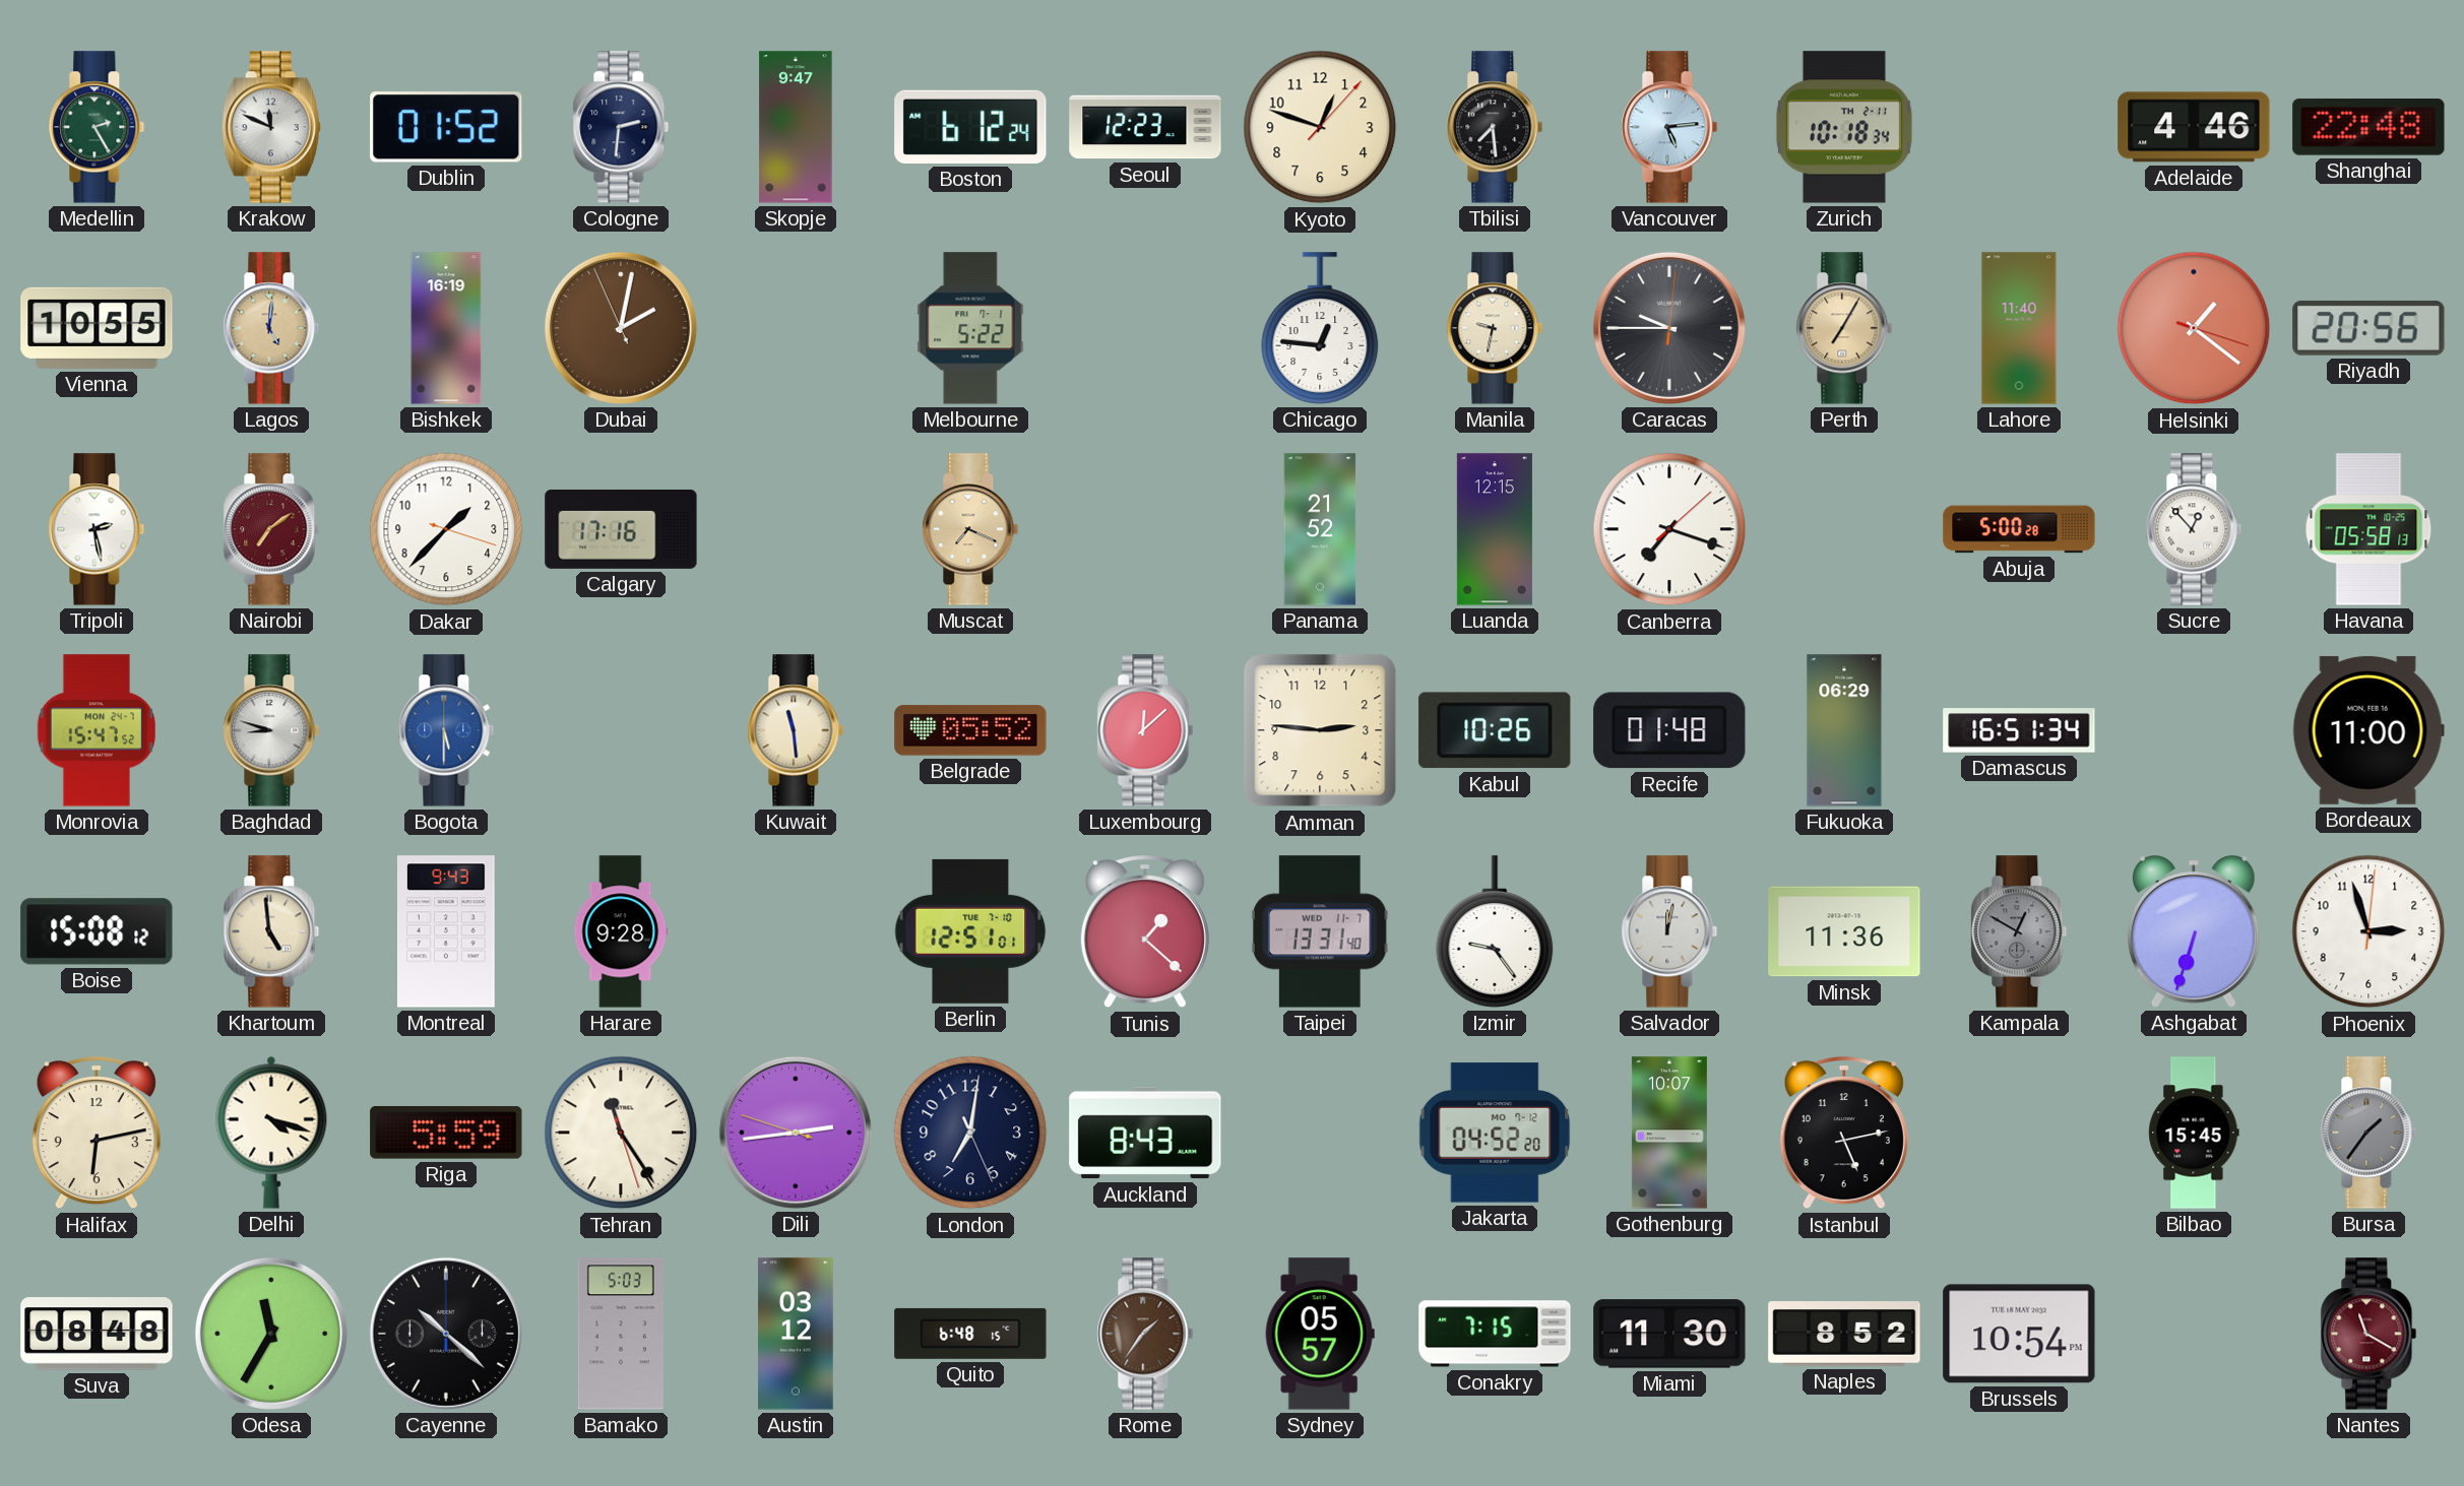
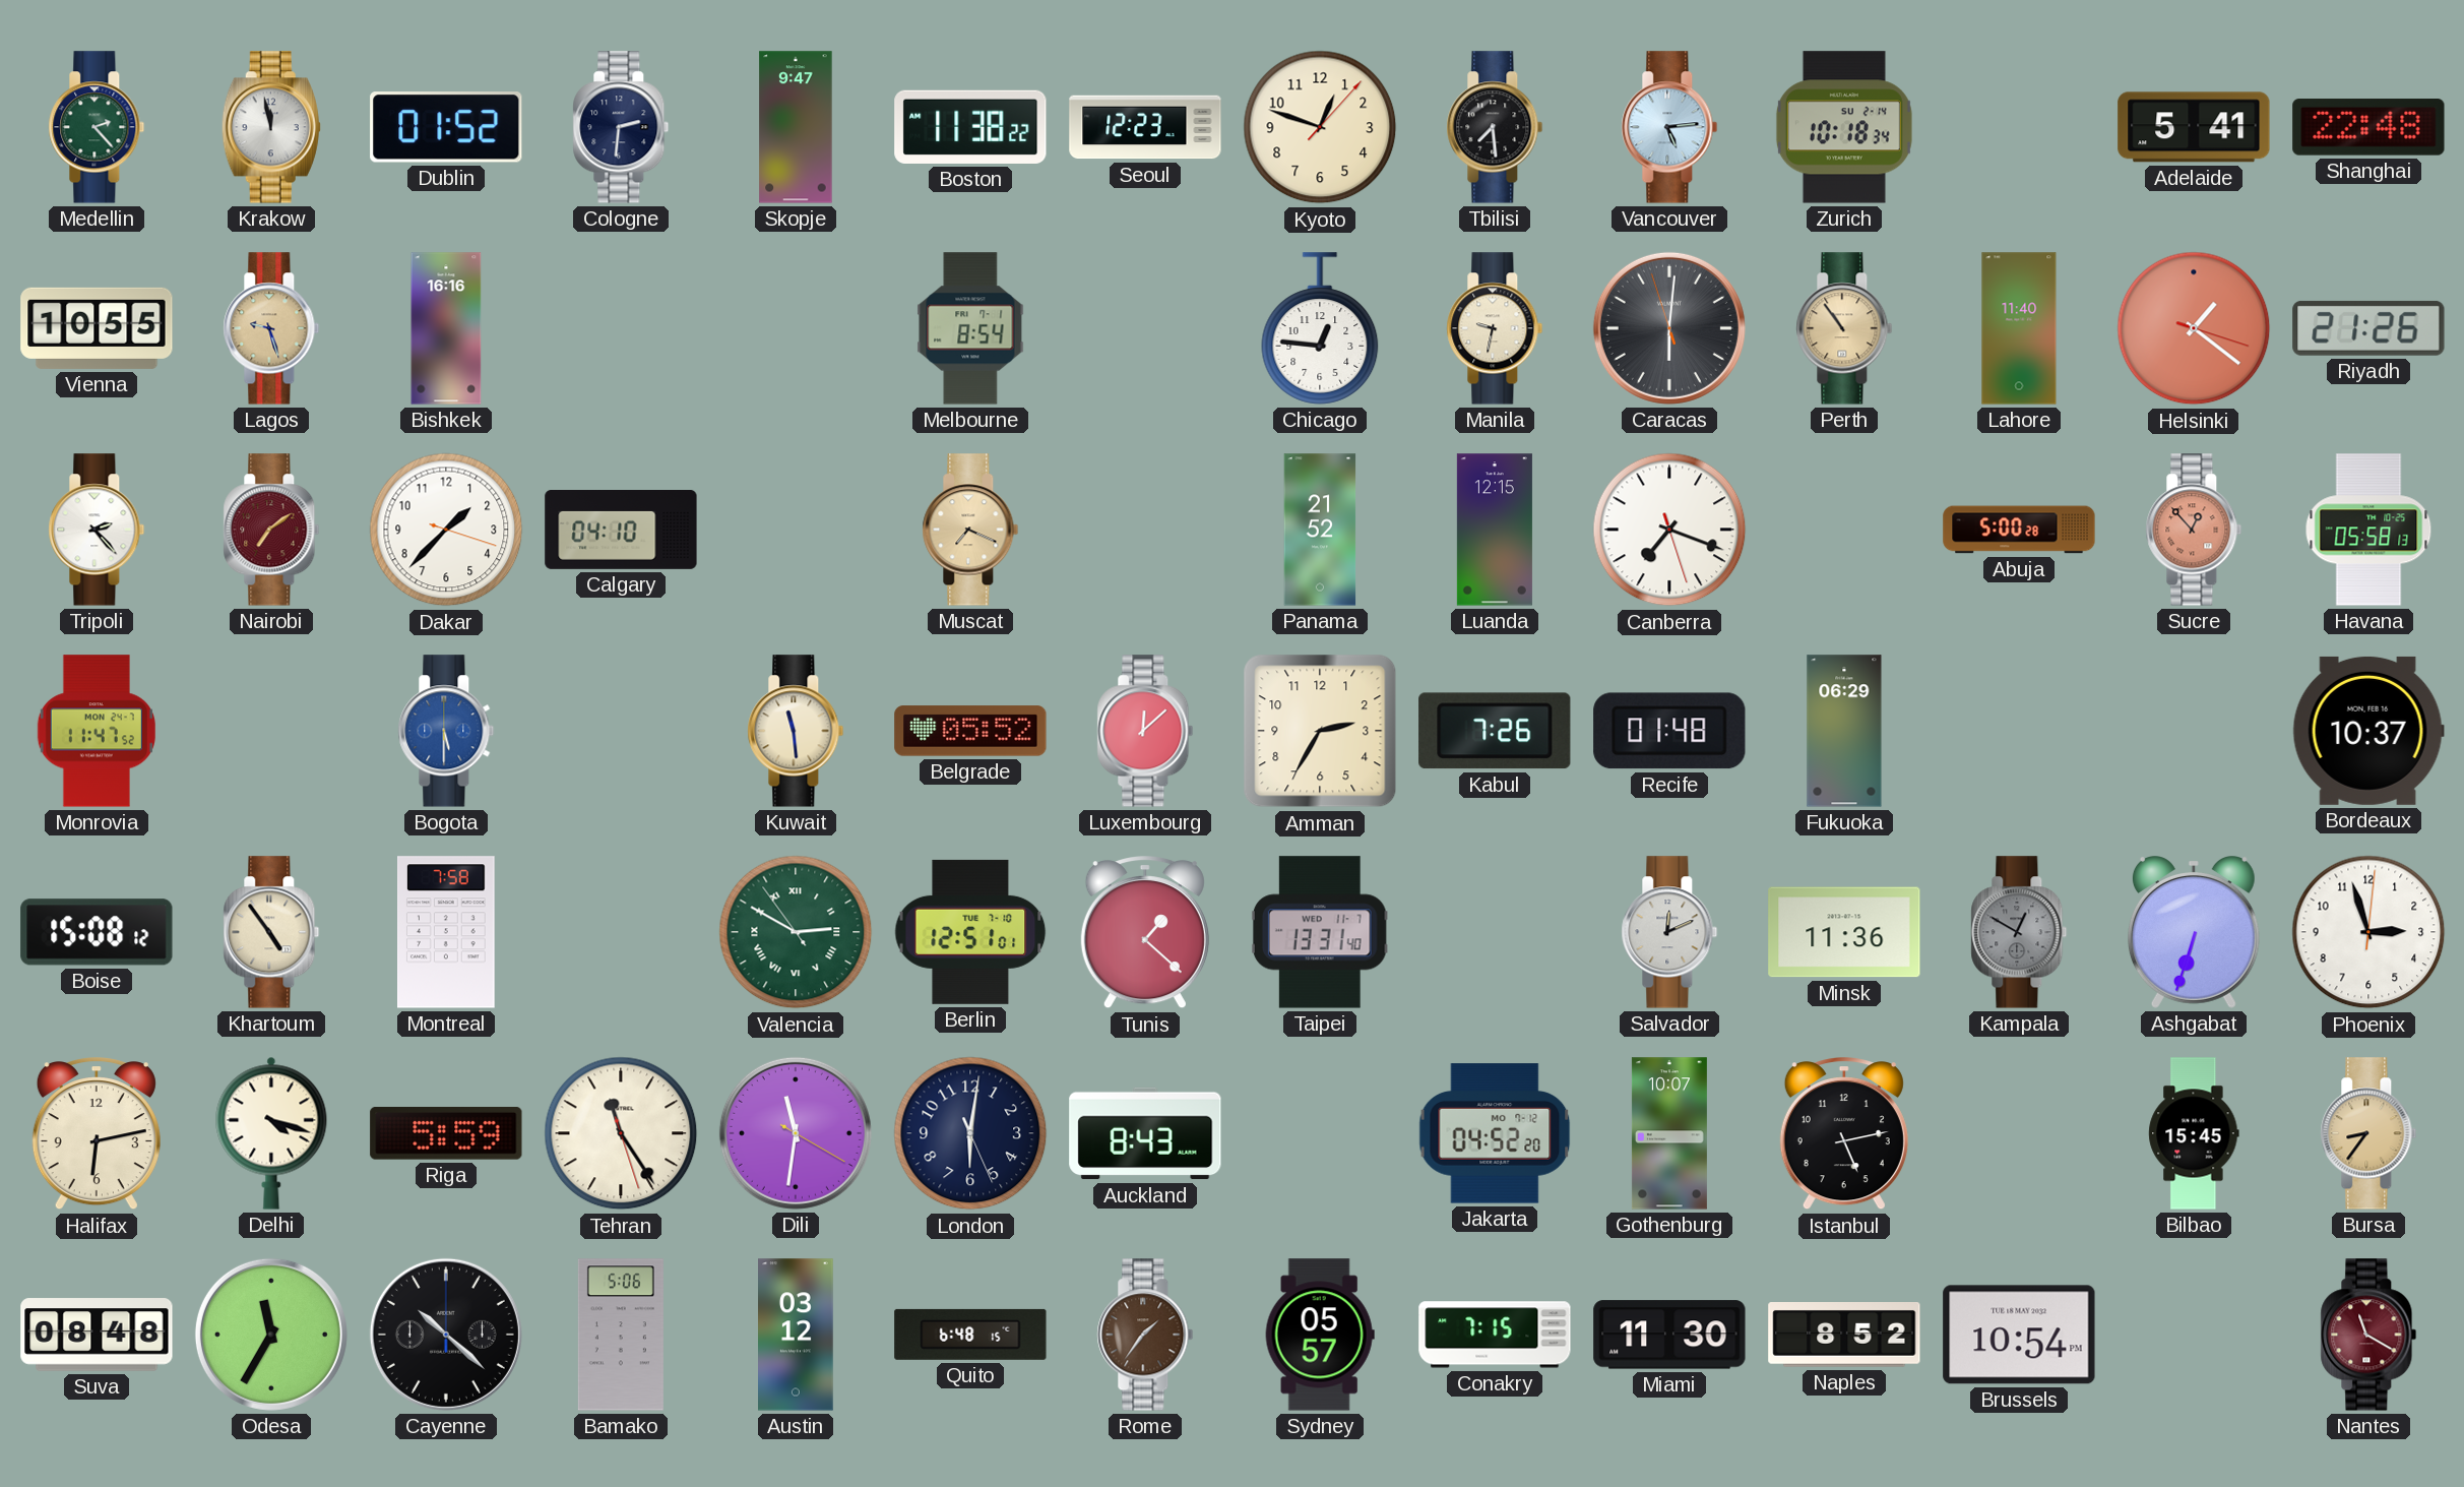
Medellin: 2:25 -> 2:23
Krakow: 11:49 -> 11:58
Boston: 6:12 -> 11:38
Zurich date: TH 2-11 -> SU 2-14
Adelaide: 4:46 -> 5:41
Lagos: 5:01 -> 9:27
Bishkek: 16:19 -> 16:16
Dubai: 2:01 -> none
Melbourne: 5:22 -> 8:54
Caracas: 9:45 -> 6:00
Perth: 7:05 -> 10:54
Riyadh: 20:56 -> 21:26
Tripoli: 2:28 -> 2:23
Calgary: 17:16 -> 04:10
Canberra: 7:18:08 -> 7:18:27
Sucre dial: white -> salmon
Monrovia: 15:47 -> 11:47
Baghdad: 8:48 -> none
Amman: 2:46 -> 2:35
Kabul: 10:26 -> 7:26
Damascus: 16:51 -> none
Bordeaux: 11:00 -> 10:37
Khartoum: 4:59 -> 4:54
Montreal: 9:43 -> 7:58
Harare: 9:28 -> none
Valencia: none -> 2:49
Izmir: 9:24 -> none
Salvador: 12:02 -> 12:11
Dili: 2:43 -> 11:31
London: 7:01 -> 6:01
Bursa: 1:36 -> 8:36
Bursa dial: grey -> champagne
Bamako: 5:03 -> 5:06
